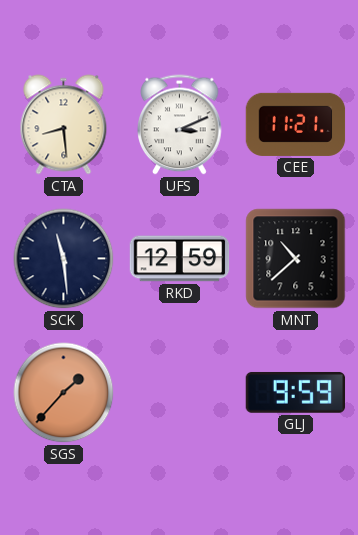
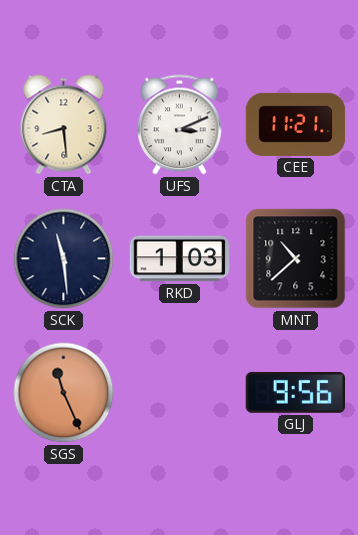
RKD: 12:59 -> 1:03
SGS: 1:37 -> 11:26
GLJ: 9:59 -> 9:56
